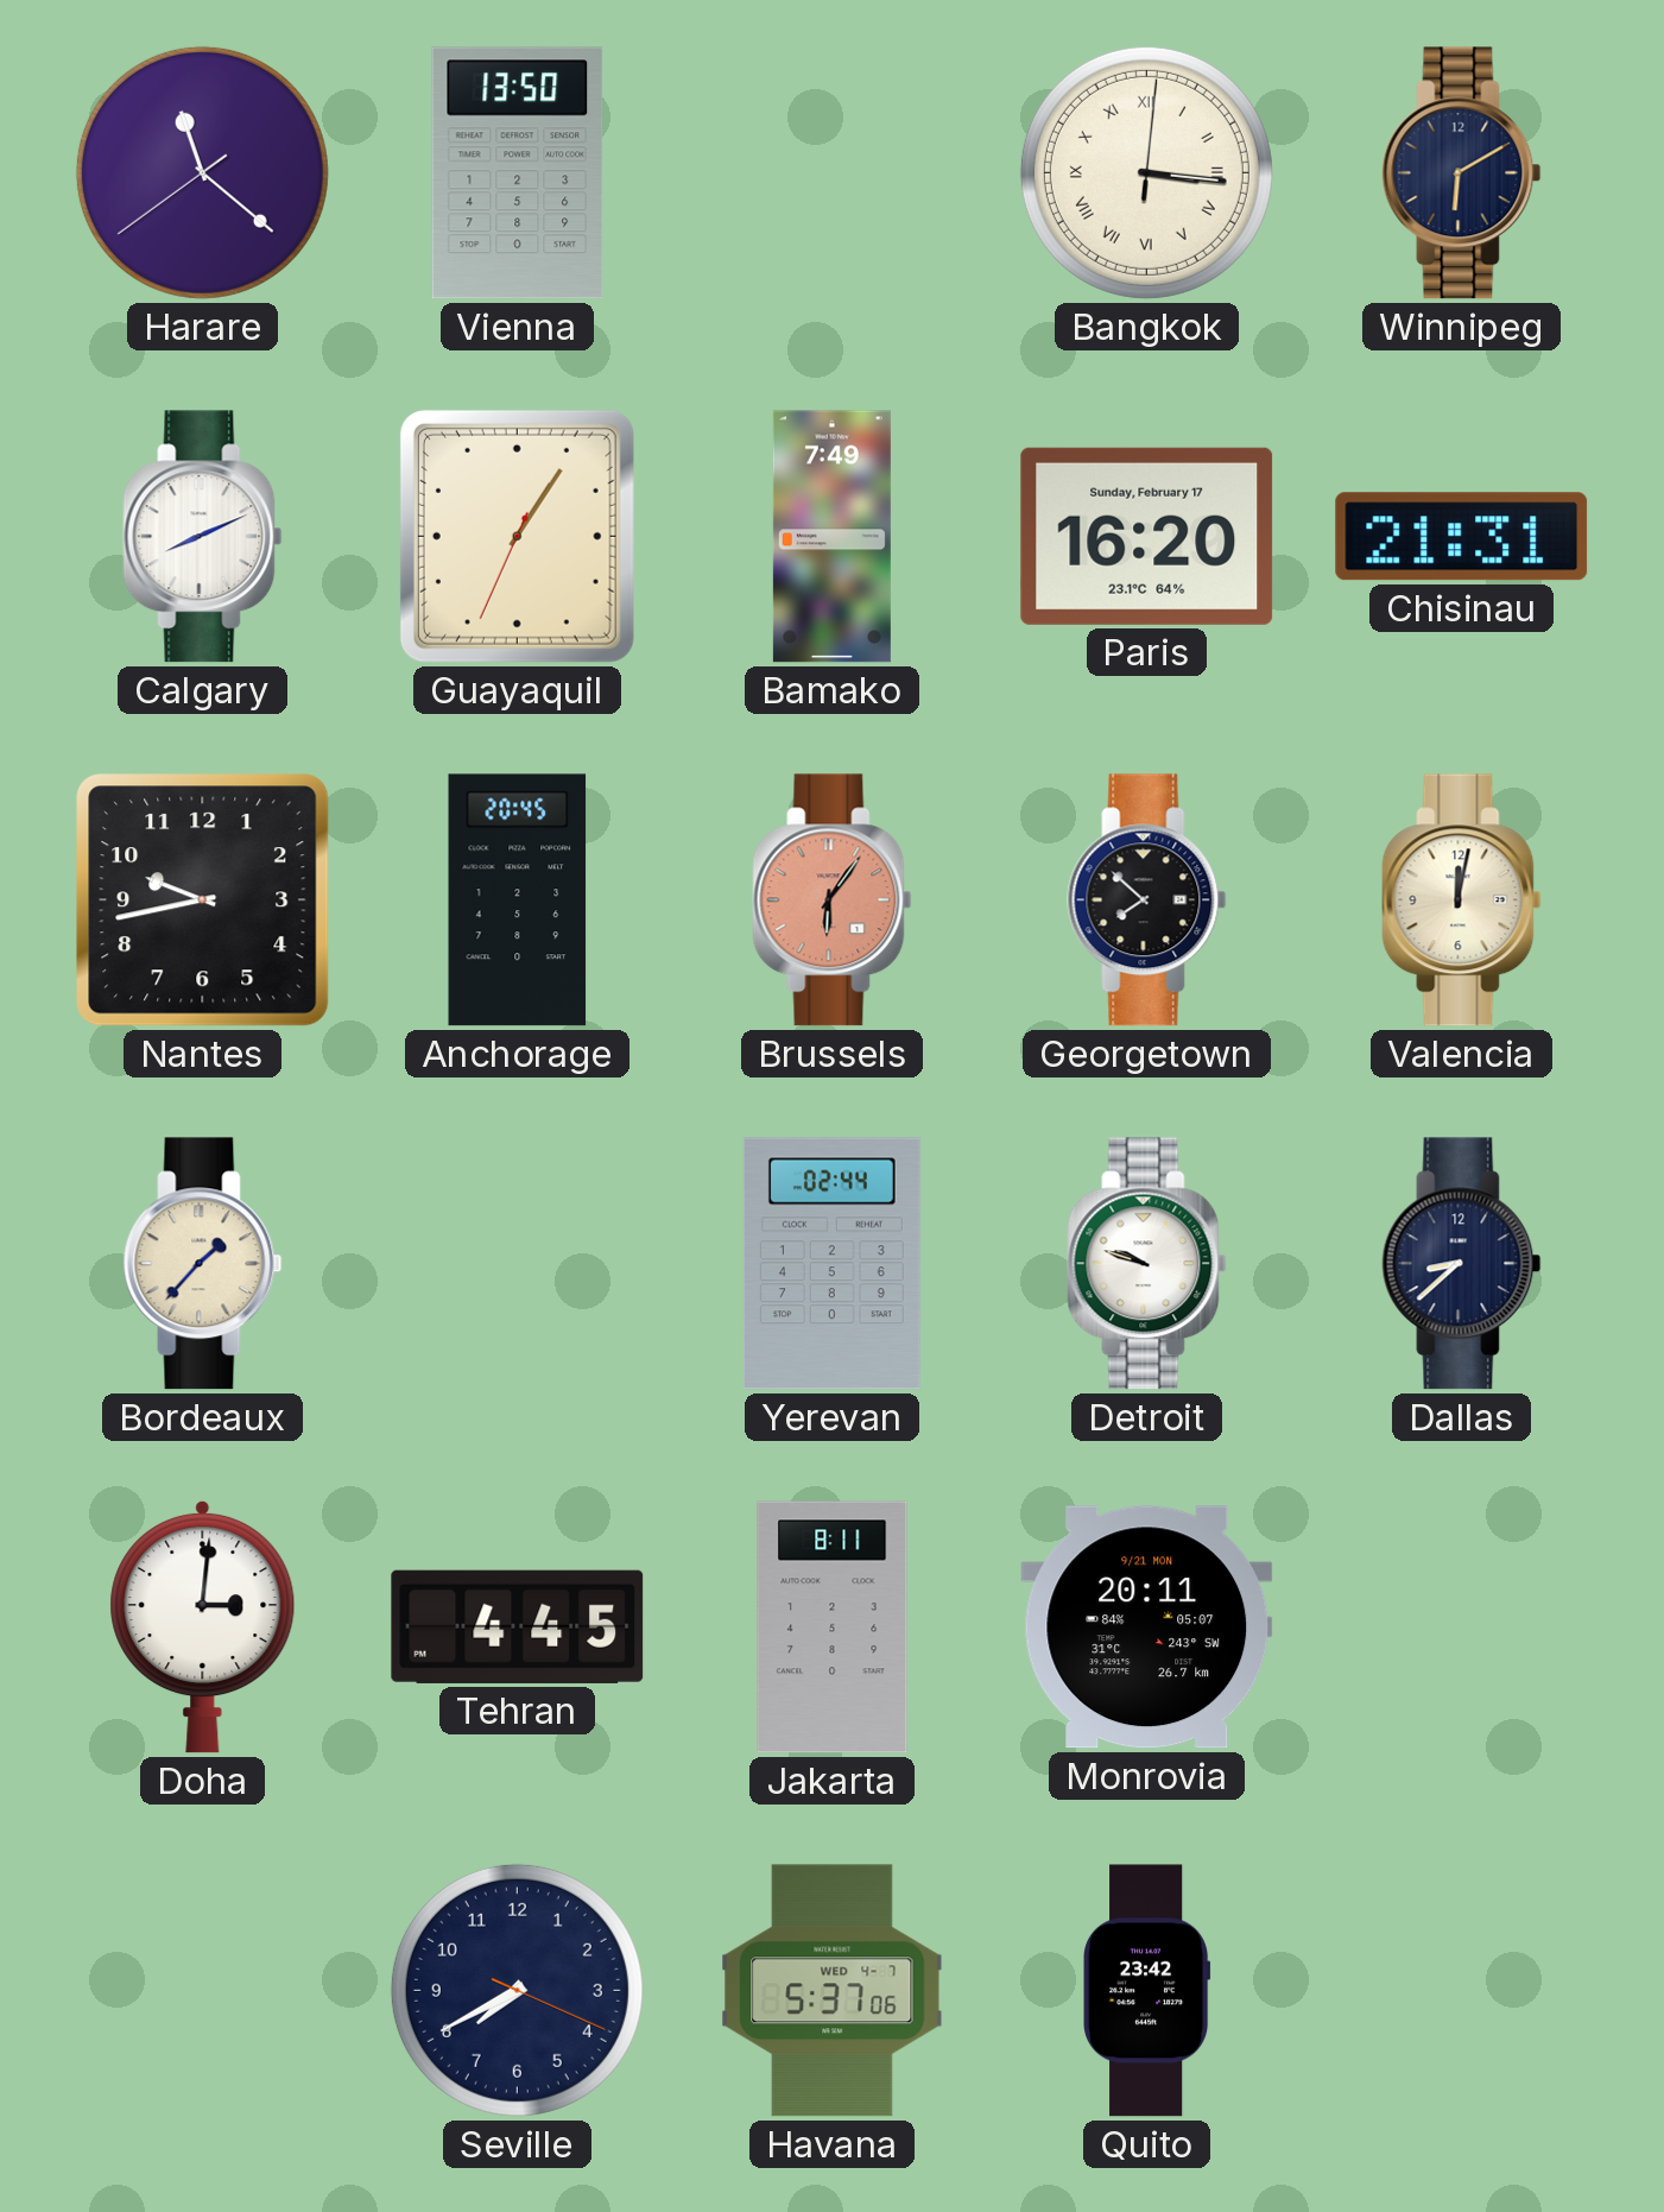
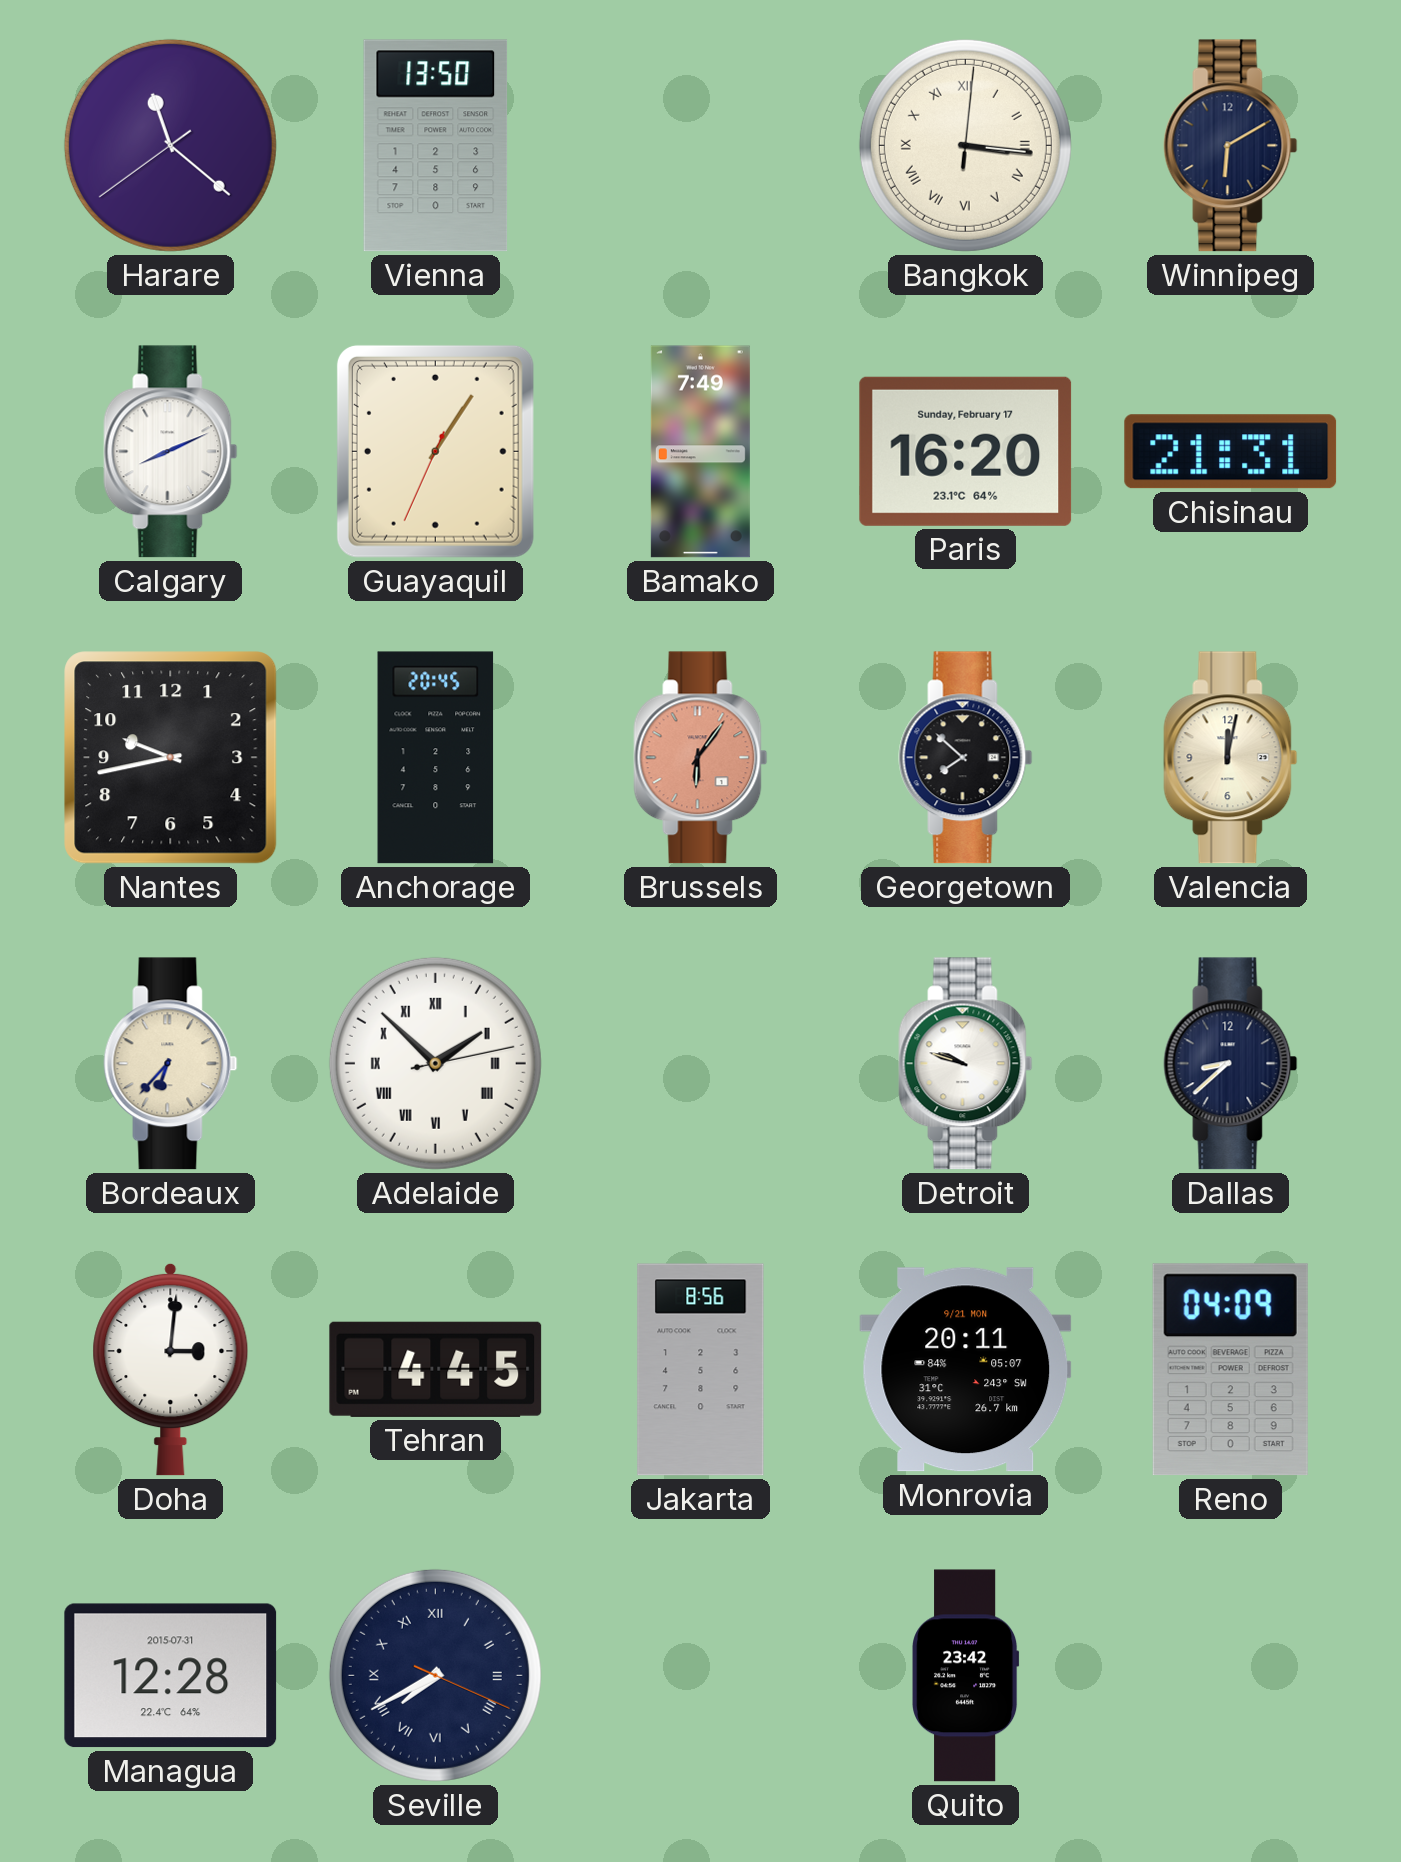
Bordeaux: 1:37 -> 6:37
Adelaide: none -> 1:52
Yerevan: 02:44 -> none
Jakarta: 8:11 -> 8:56
Reno: none -> 04:09
Managua: none -> 12:28
Seville numerals: Arabic -> Roman
Havana: 5:37 -> none
